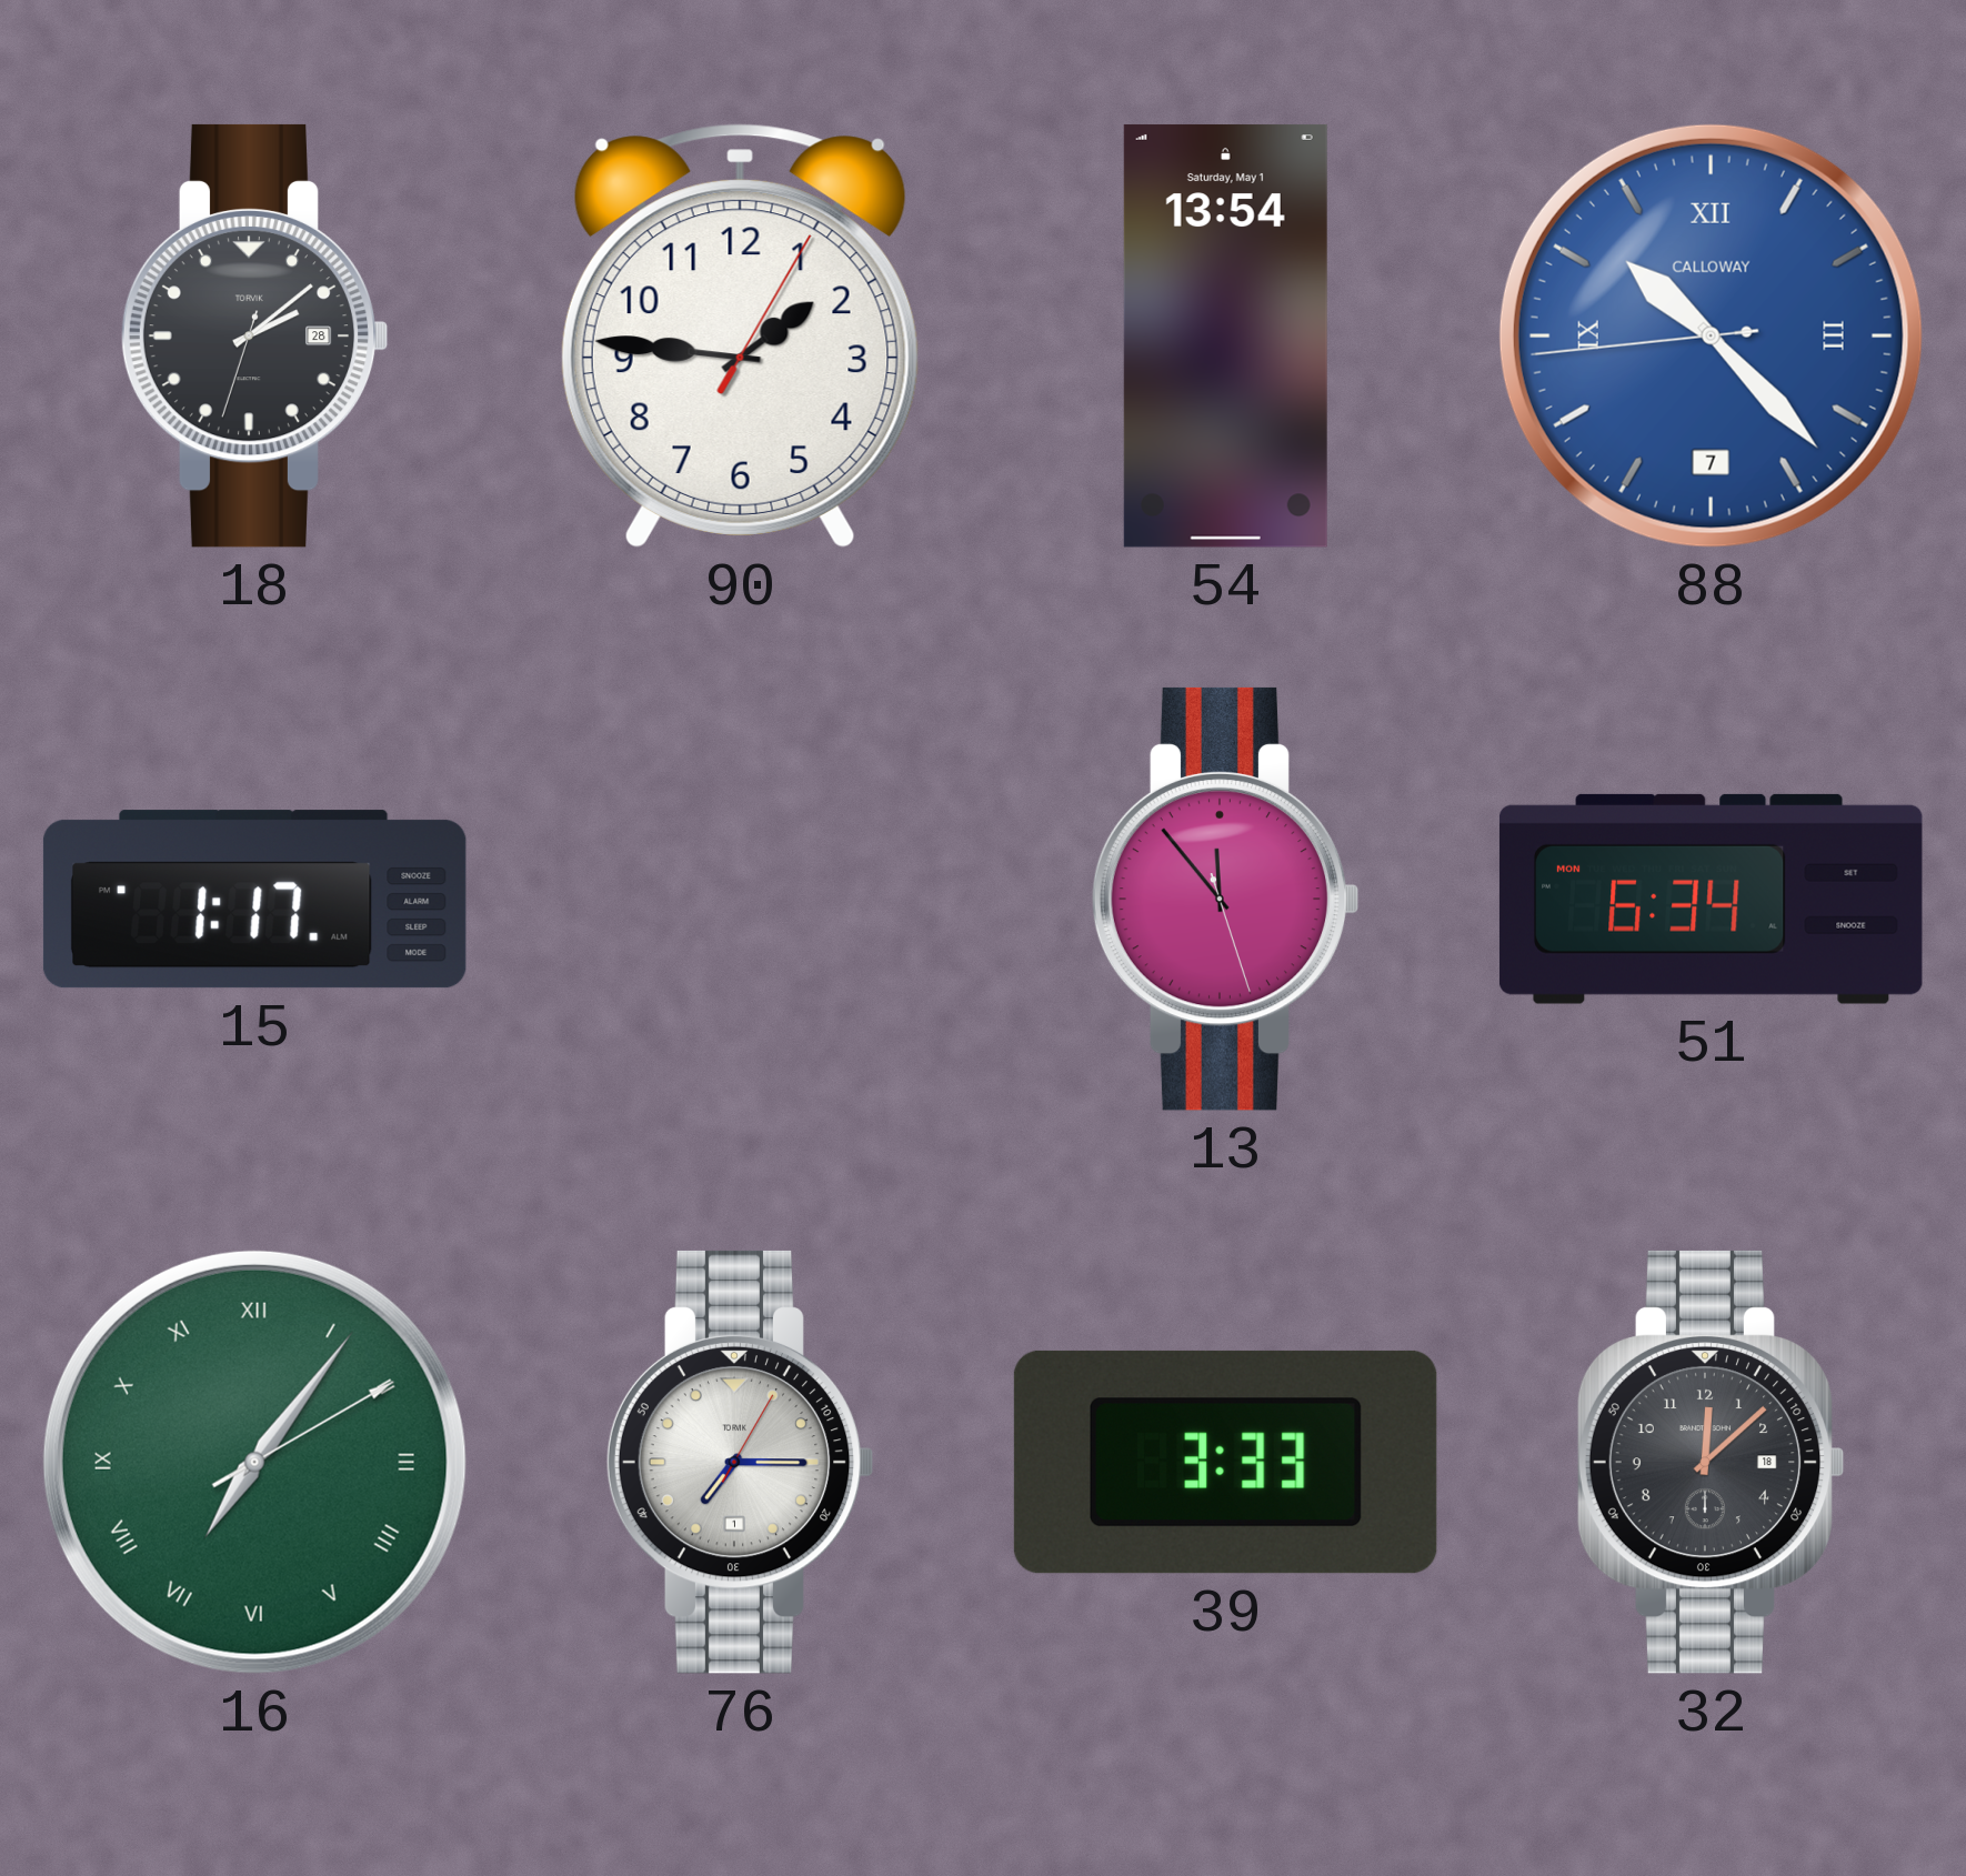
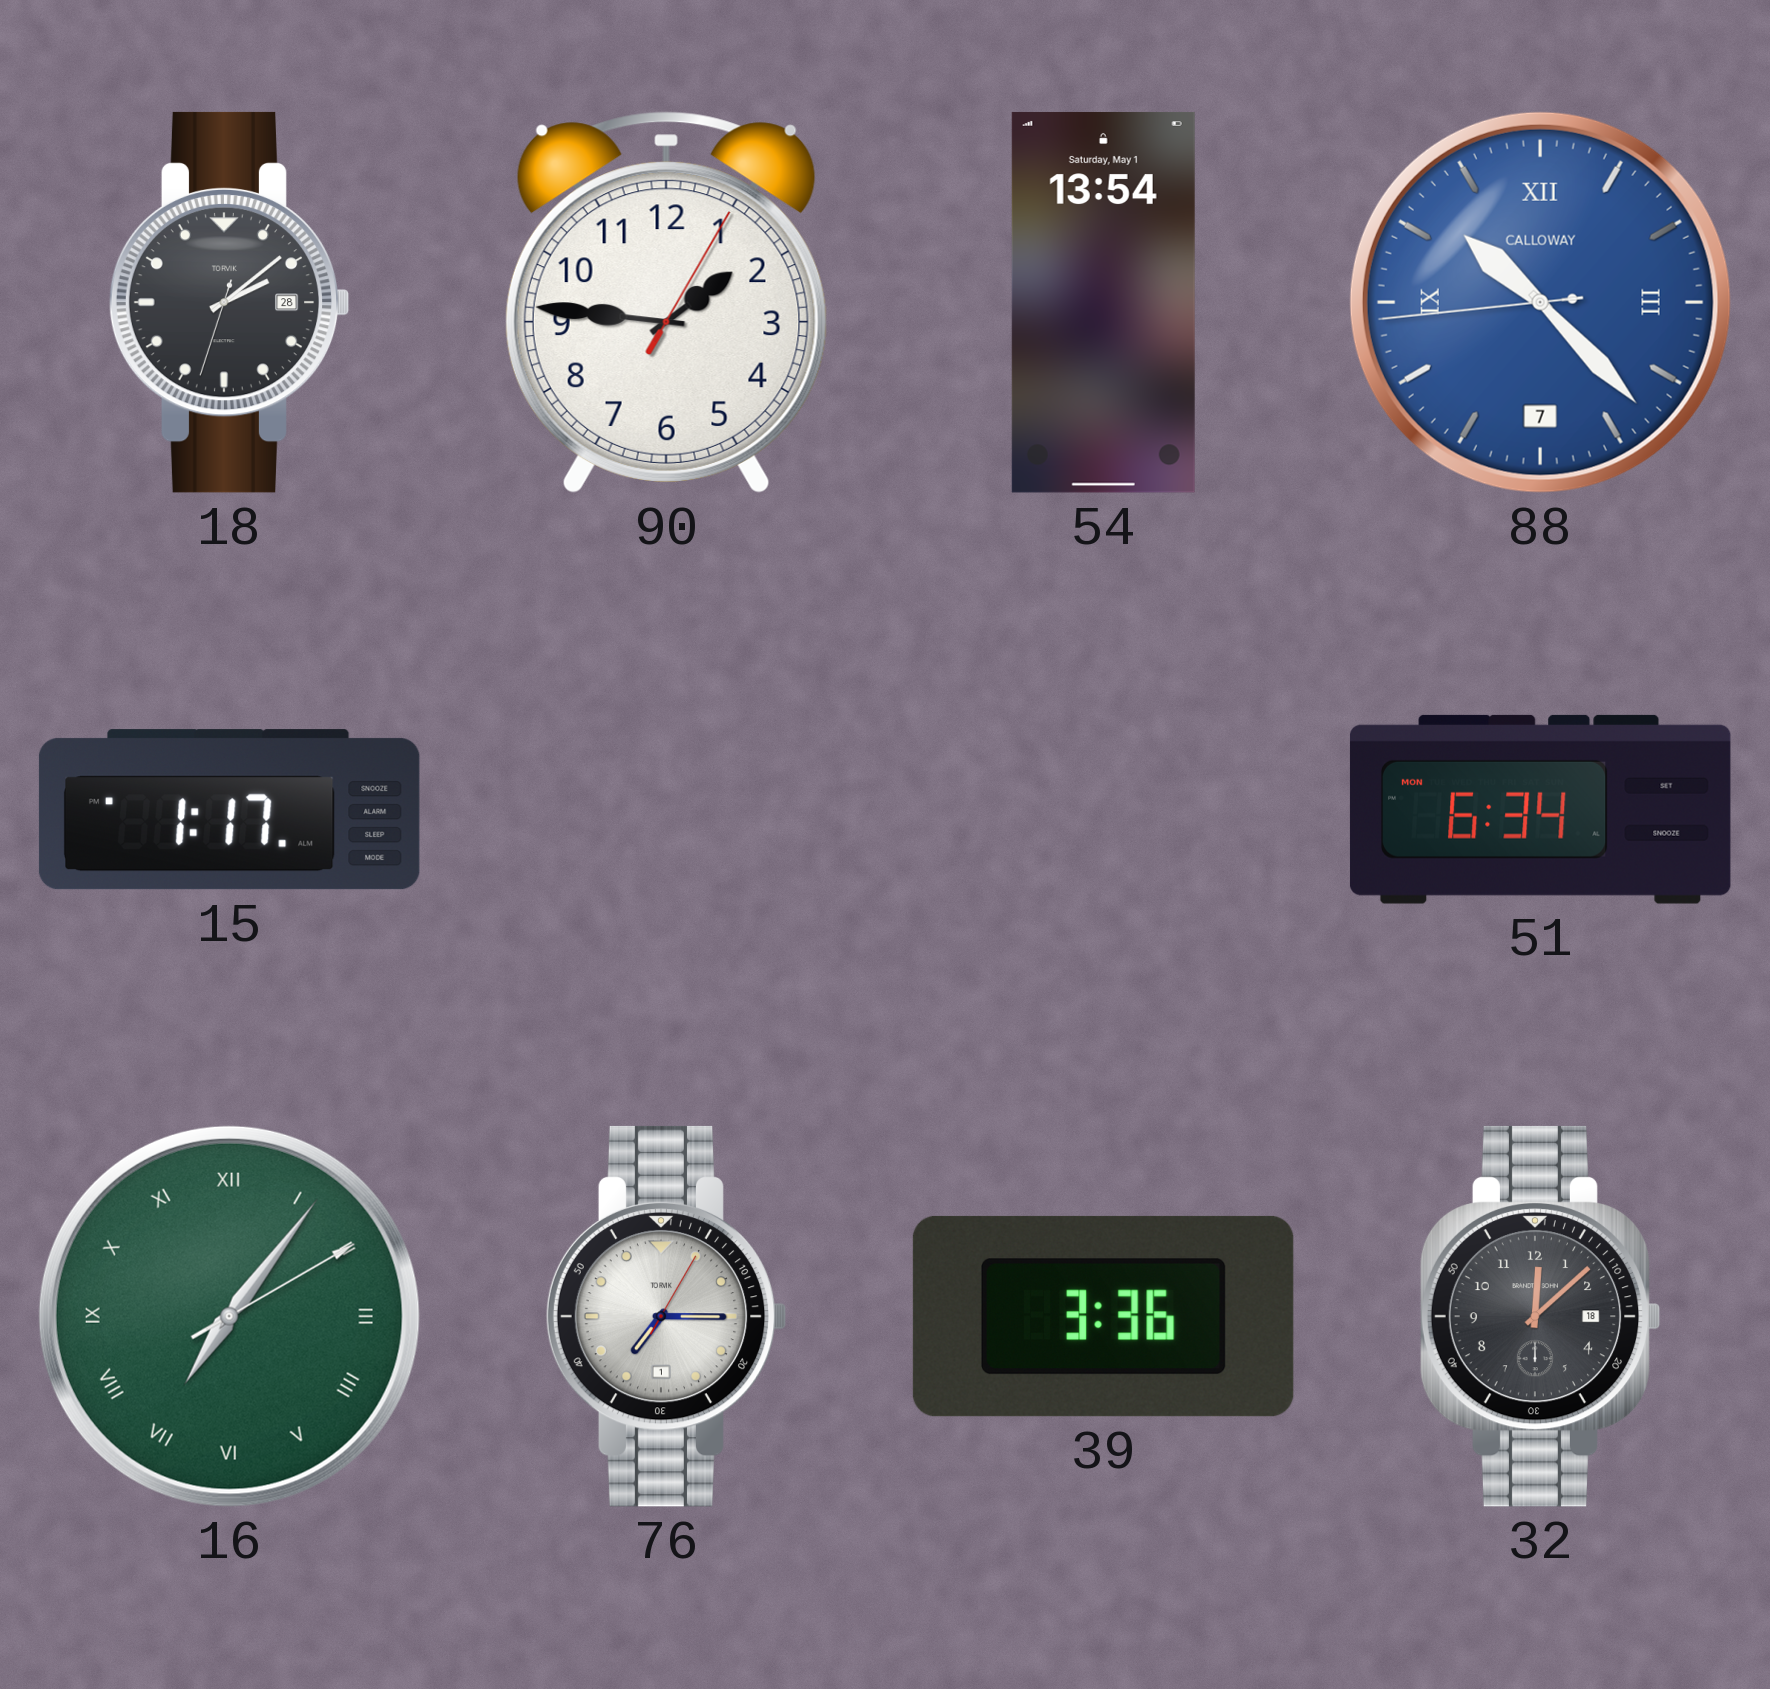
13: 11:53 -> none
39: 3:33 -> 3:36
